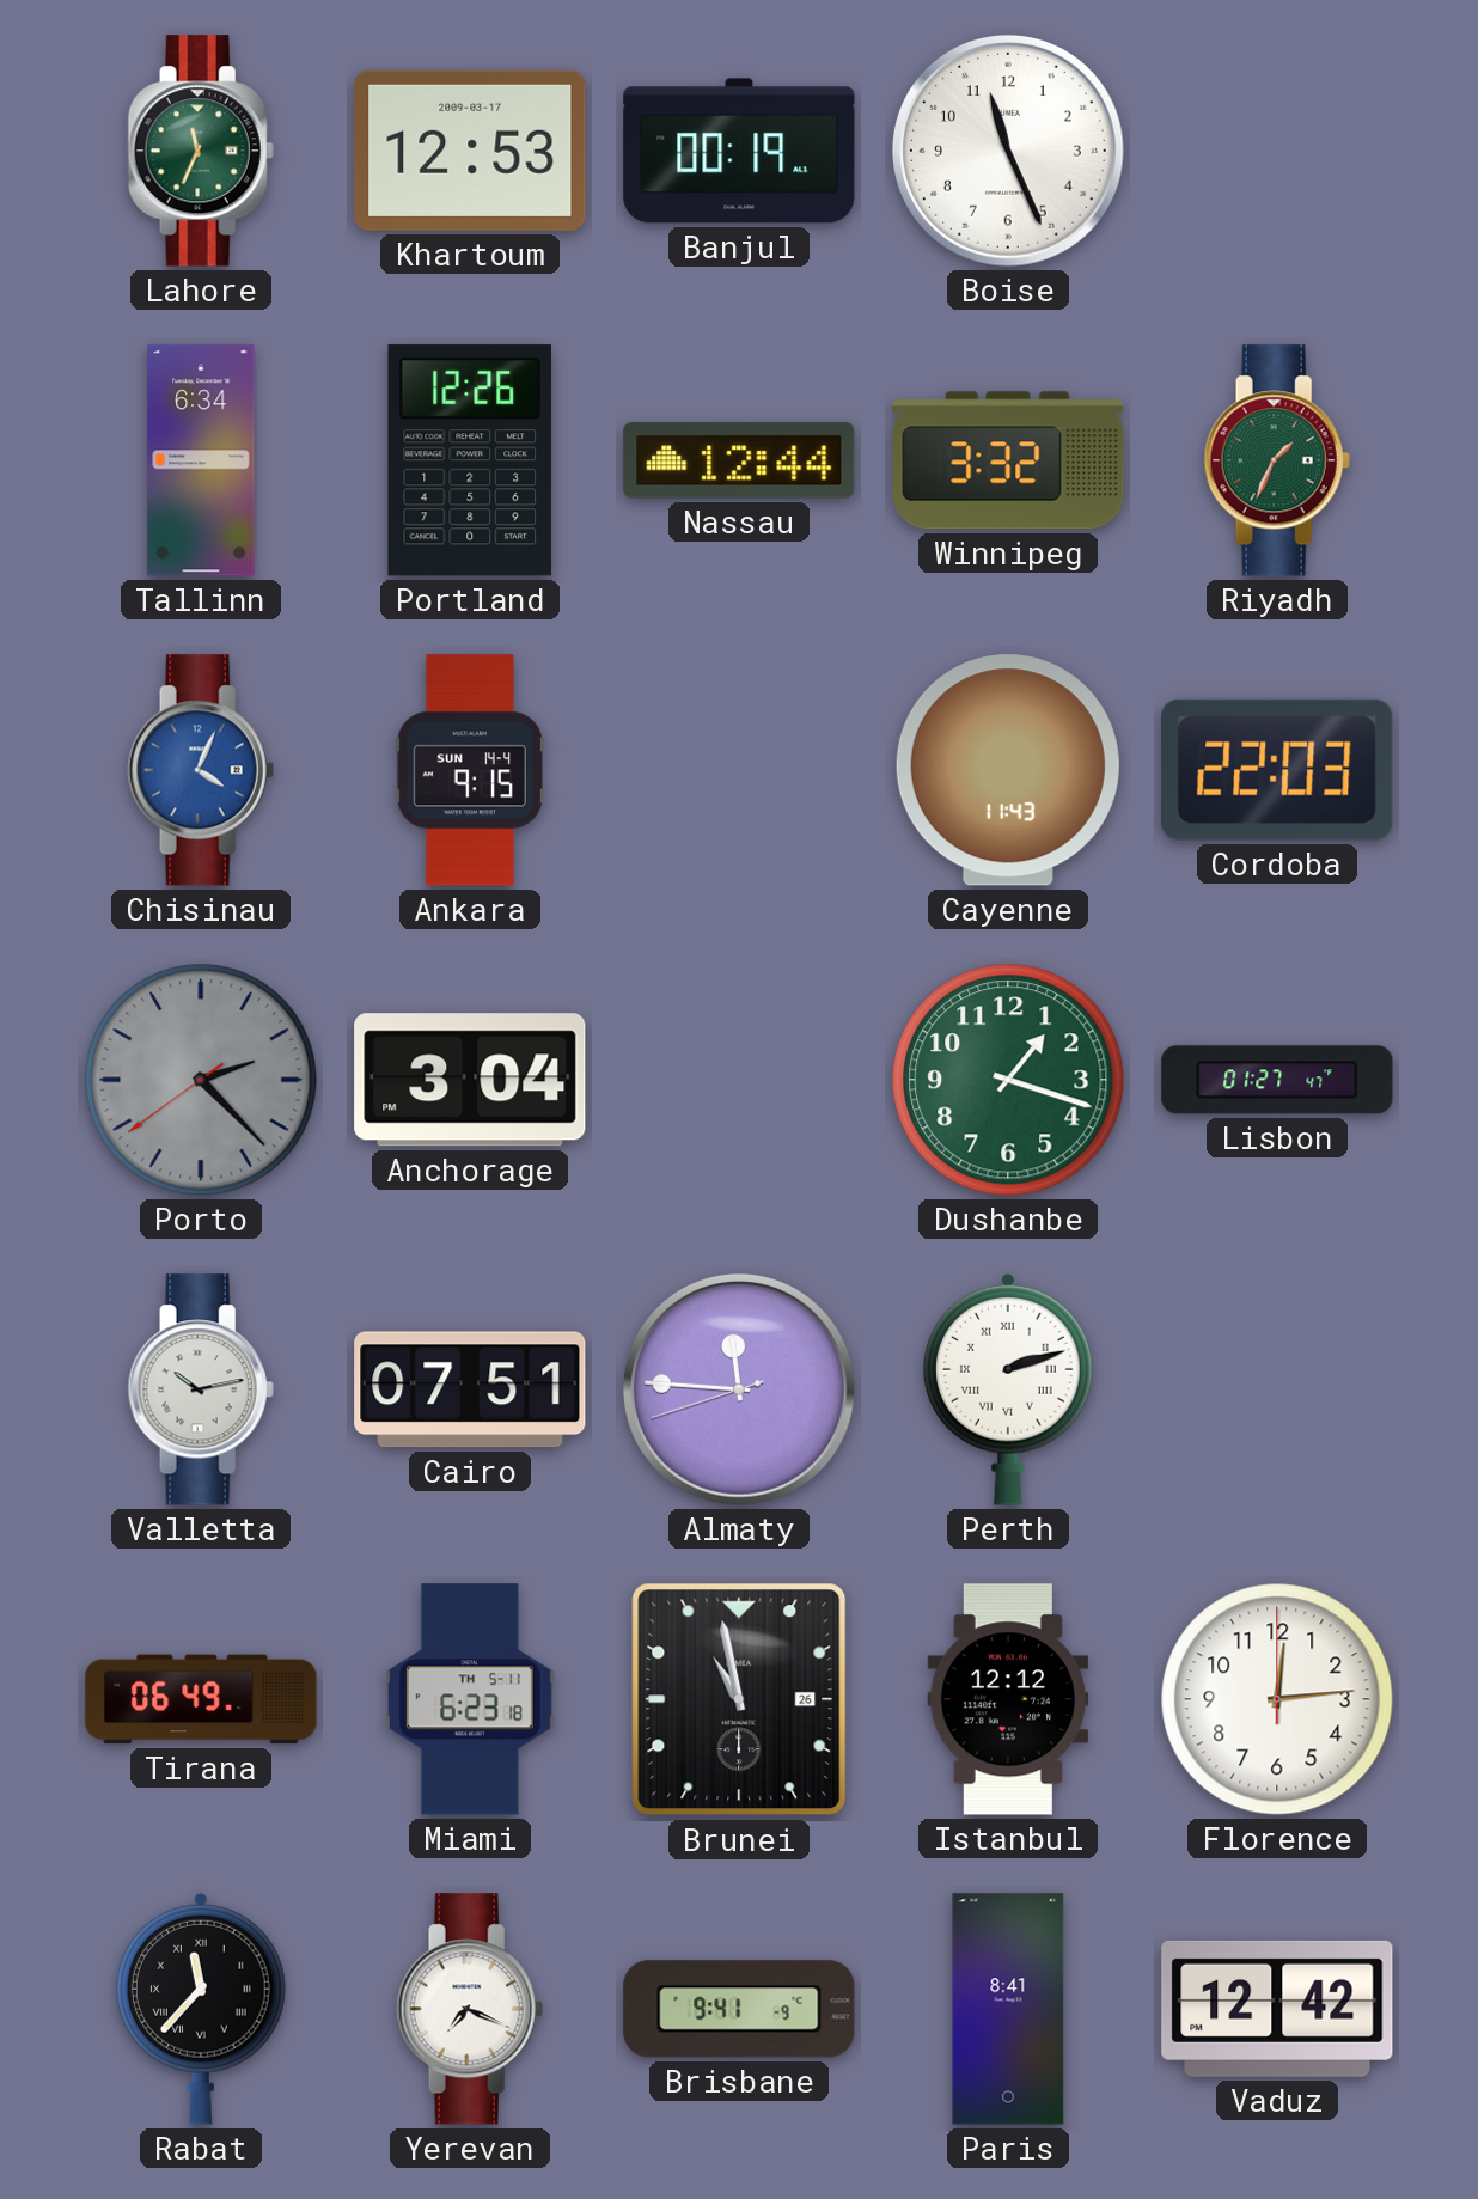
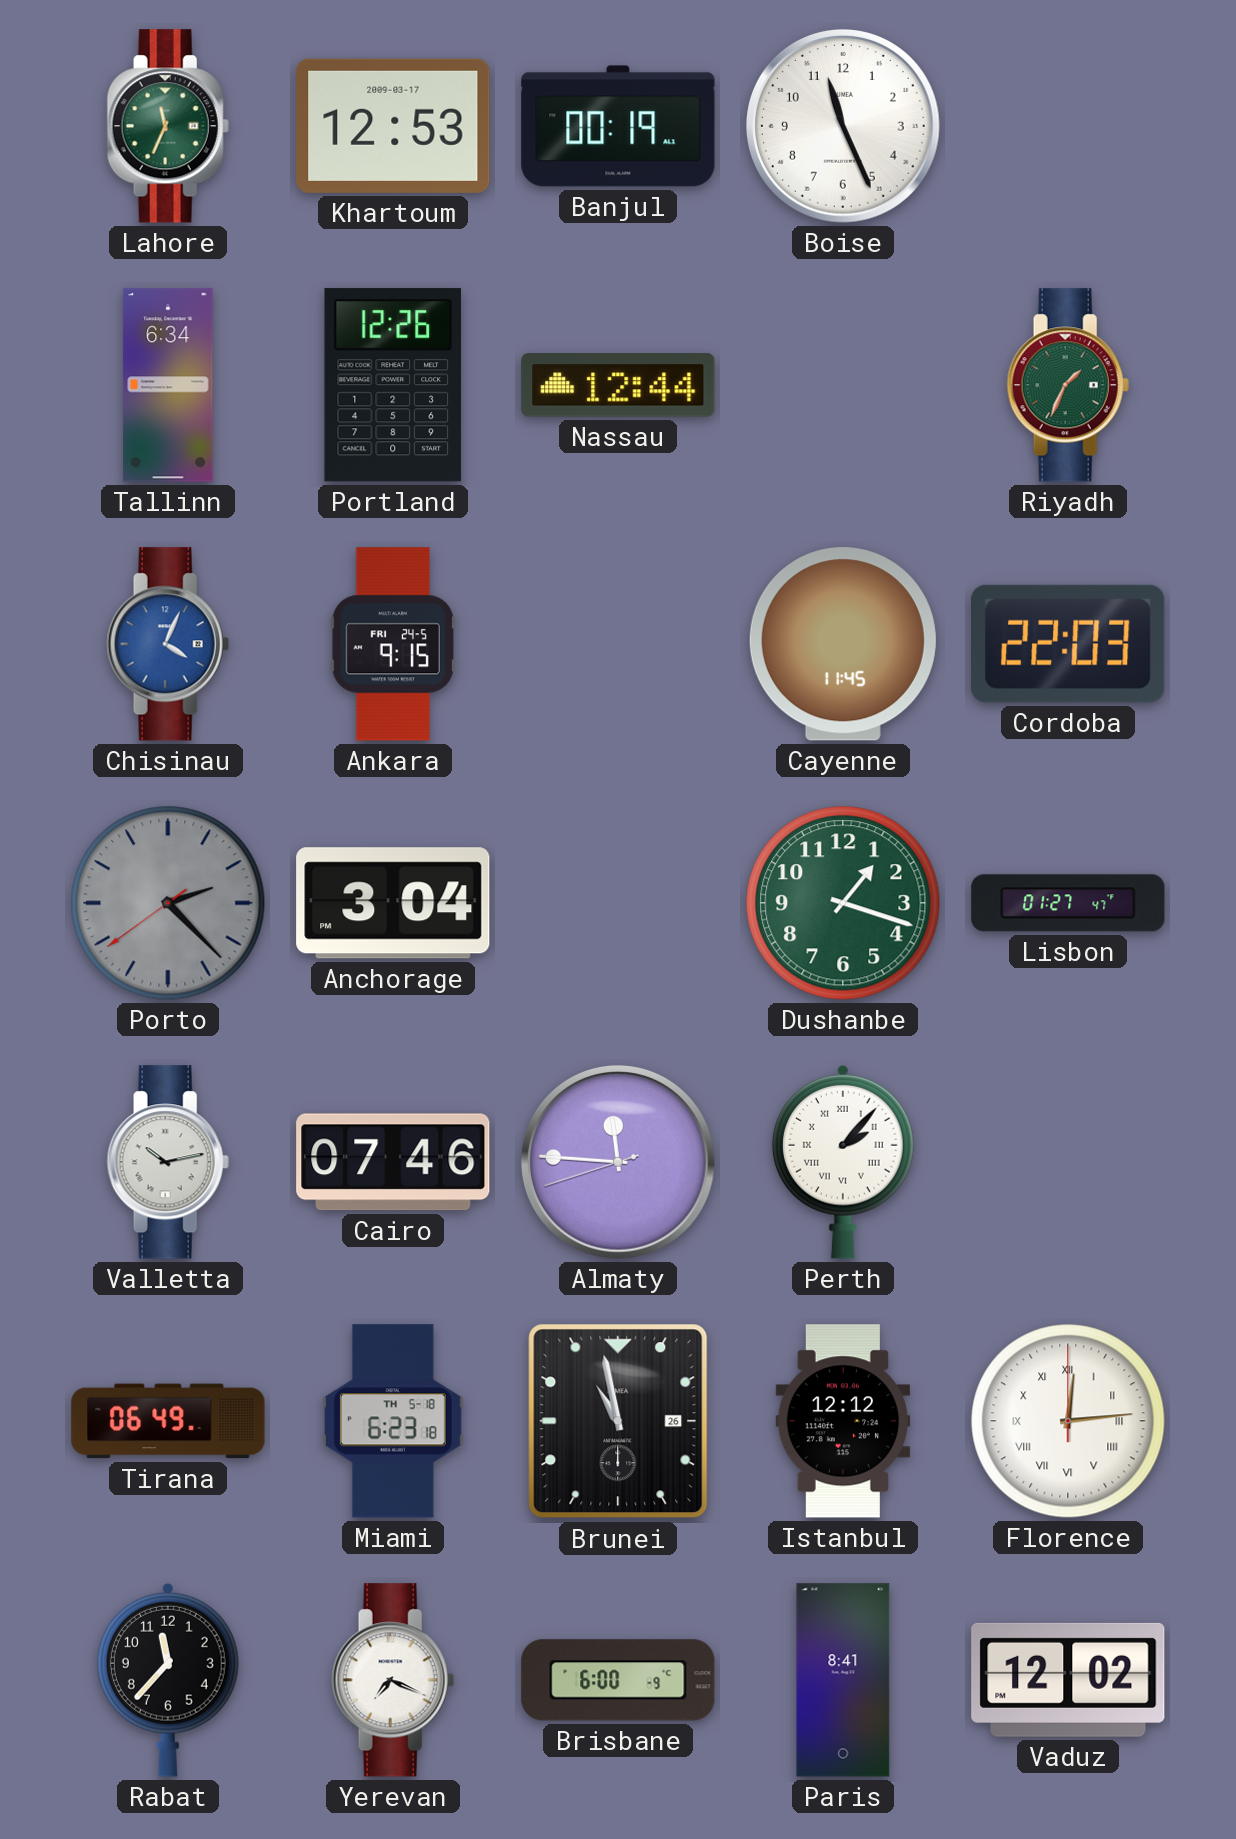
Winnipeg: 3:32 -> none
Ankara date: SUN 14-4 -> FRI 24-5
Cayenne: 11:43 -> 11:45
Cairo: 07:51 -> 07:46
Perth: 2:12 -> 2:07
Miami date: TH 5-11 -> TH 5-18
Florence numerals: Arabic -> Roman
Rabat numerals: Roman -> Arabic
Brisbane: 9:41 -> 6:00
Vaduz: 12:42 -> 12:02
